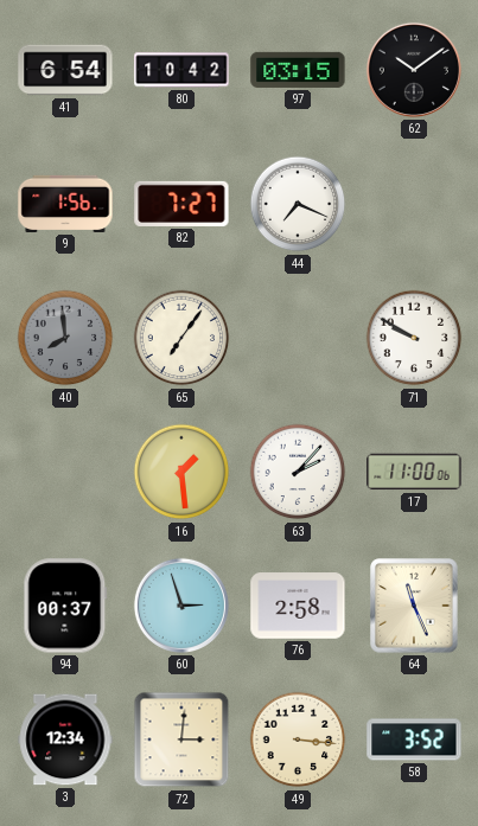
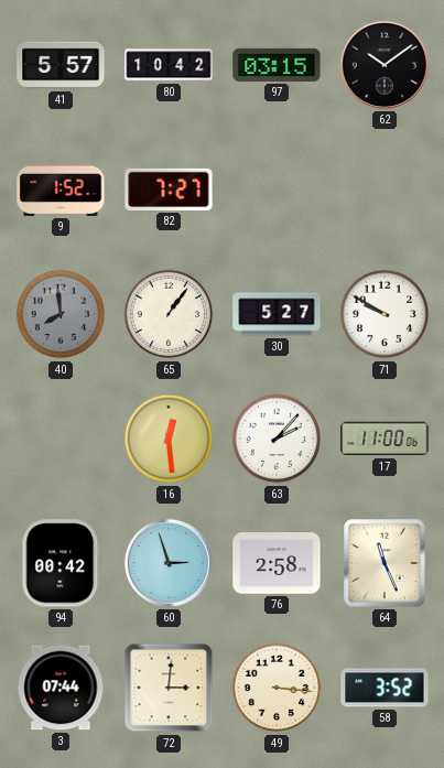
41: 6:54 -> 5:57
9: 1:56 -> 1:52
44: 7:19 -> none
65: 7:06 -> 1:06
30: none -> 5:27
16: 1:29 -> 12:29
94: 00:37 -> 00:42
3: 12:34 -> 07:44
